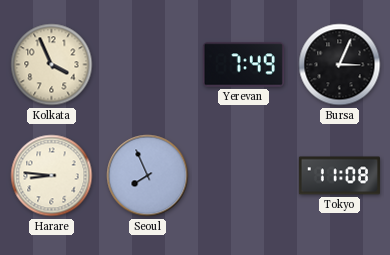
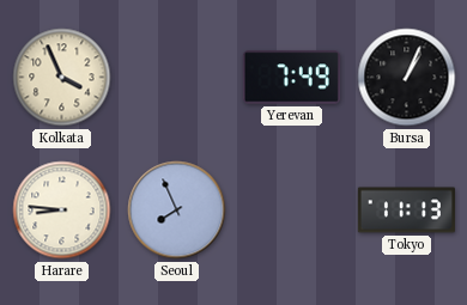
Bursa: 3:04 -> 1:04
Tokyo: 11:08 -> 11:13
